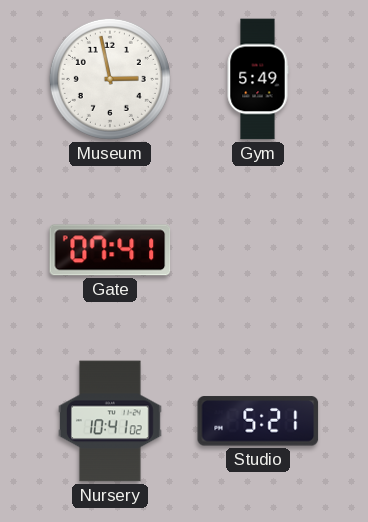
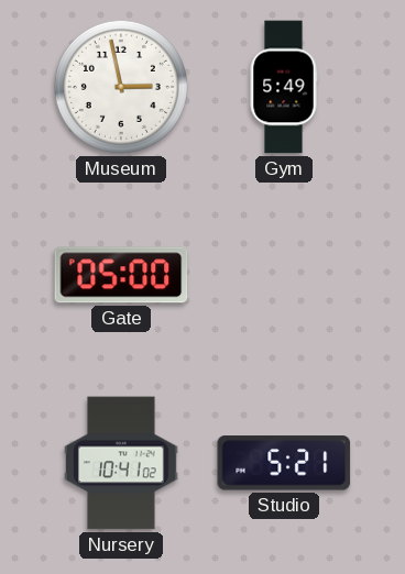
Gate: 07:41 -> 05:00
